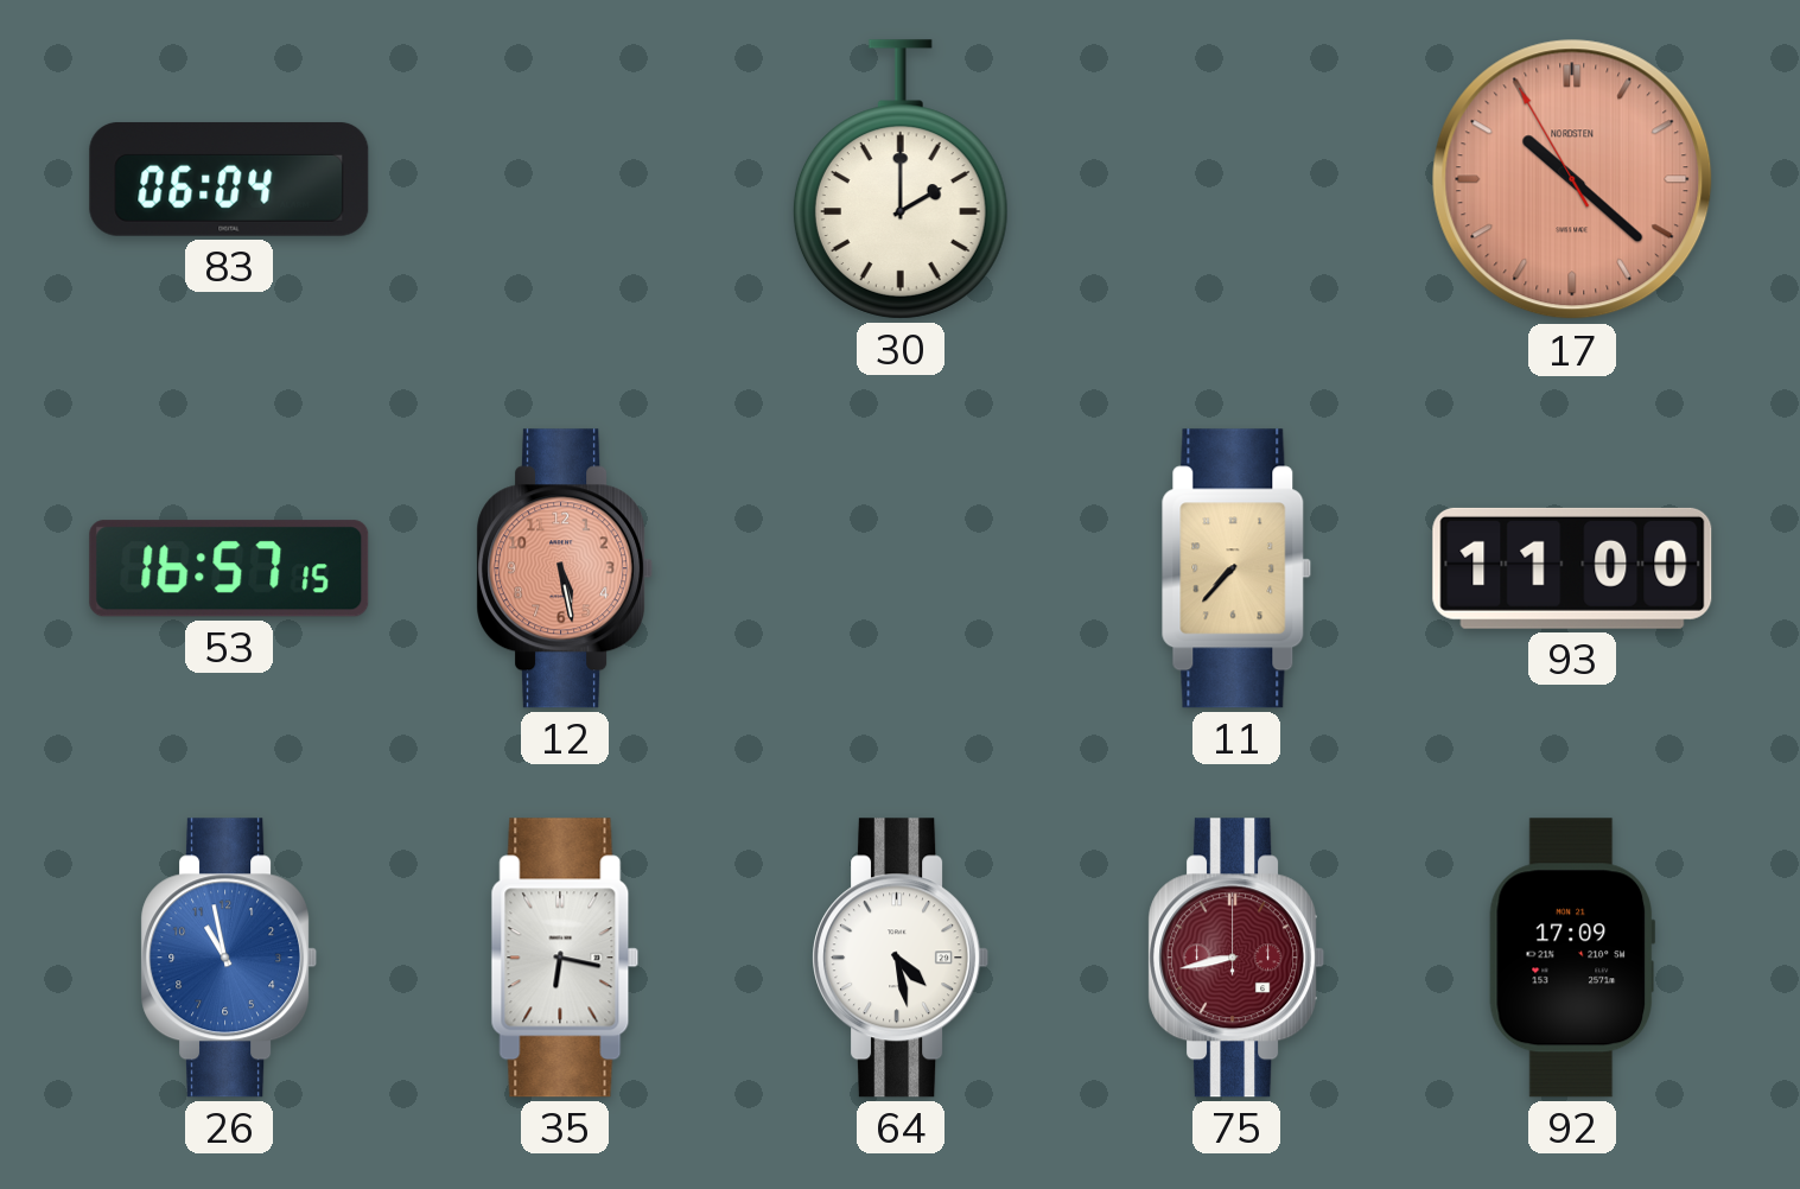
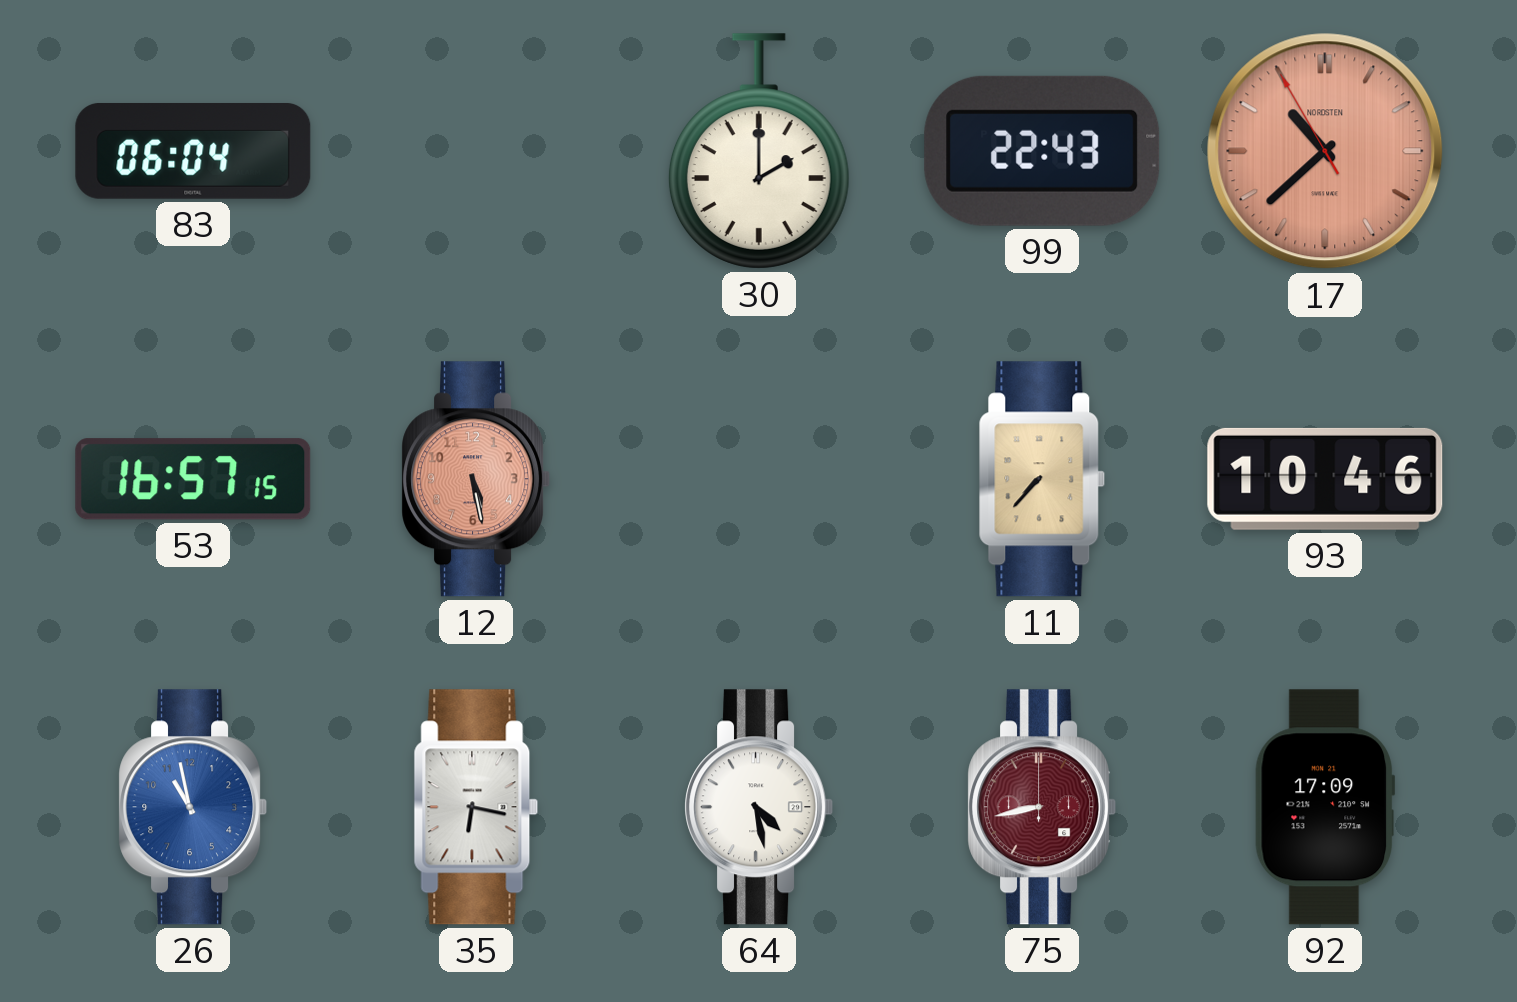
99: none -> 22:43
17: 10:21 -> 10:37
93: 11:00 -> 10:46
